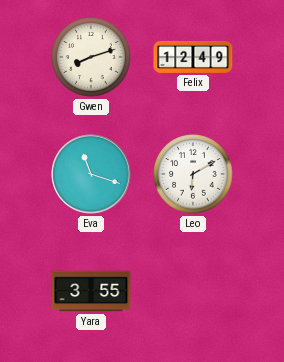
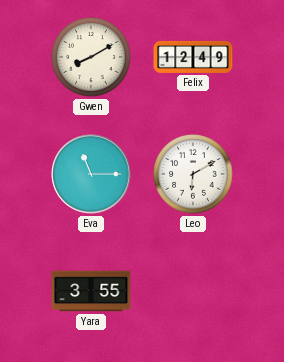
Gwen: 8:12 -> 8:10
Eva: 11:18 -> 11:15
